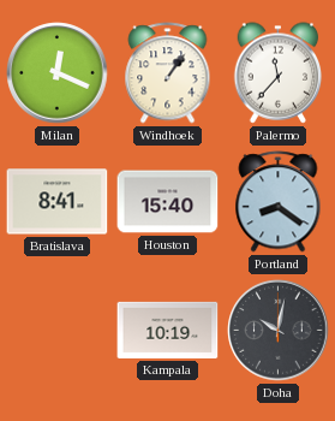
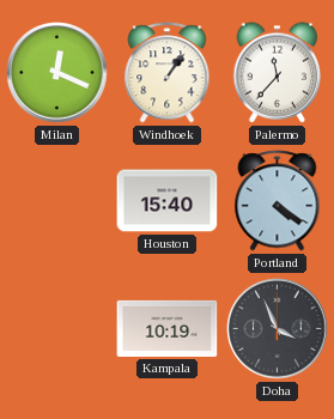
Bratislava: 8:41 -> none
Portland: 8:21 -> 4:21
Doha: 10:02 -> 3:56
